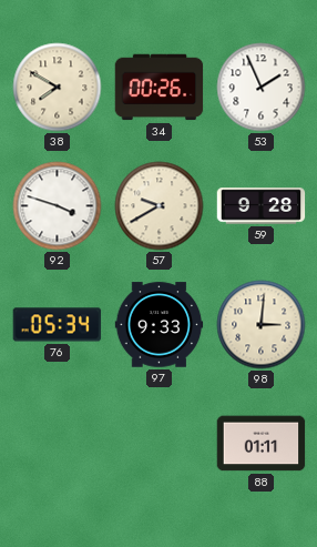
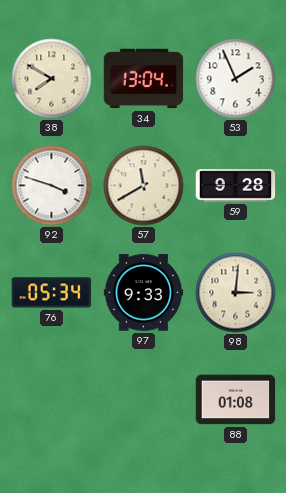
34: 00:26 -> 13:04
57: 9:40 -> 11:40
88: 01:11 -> 01:08
